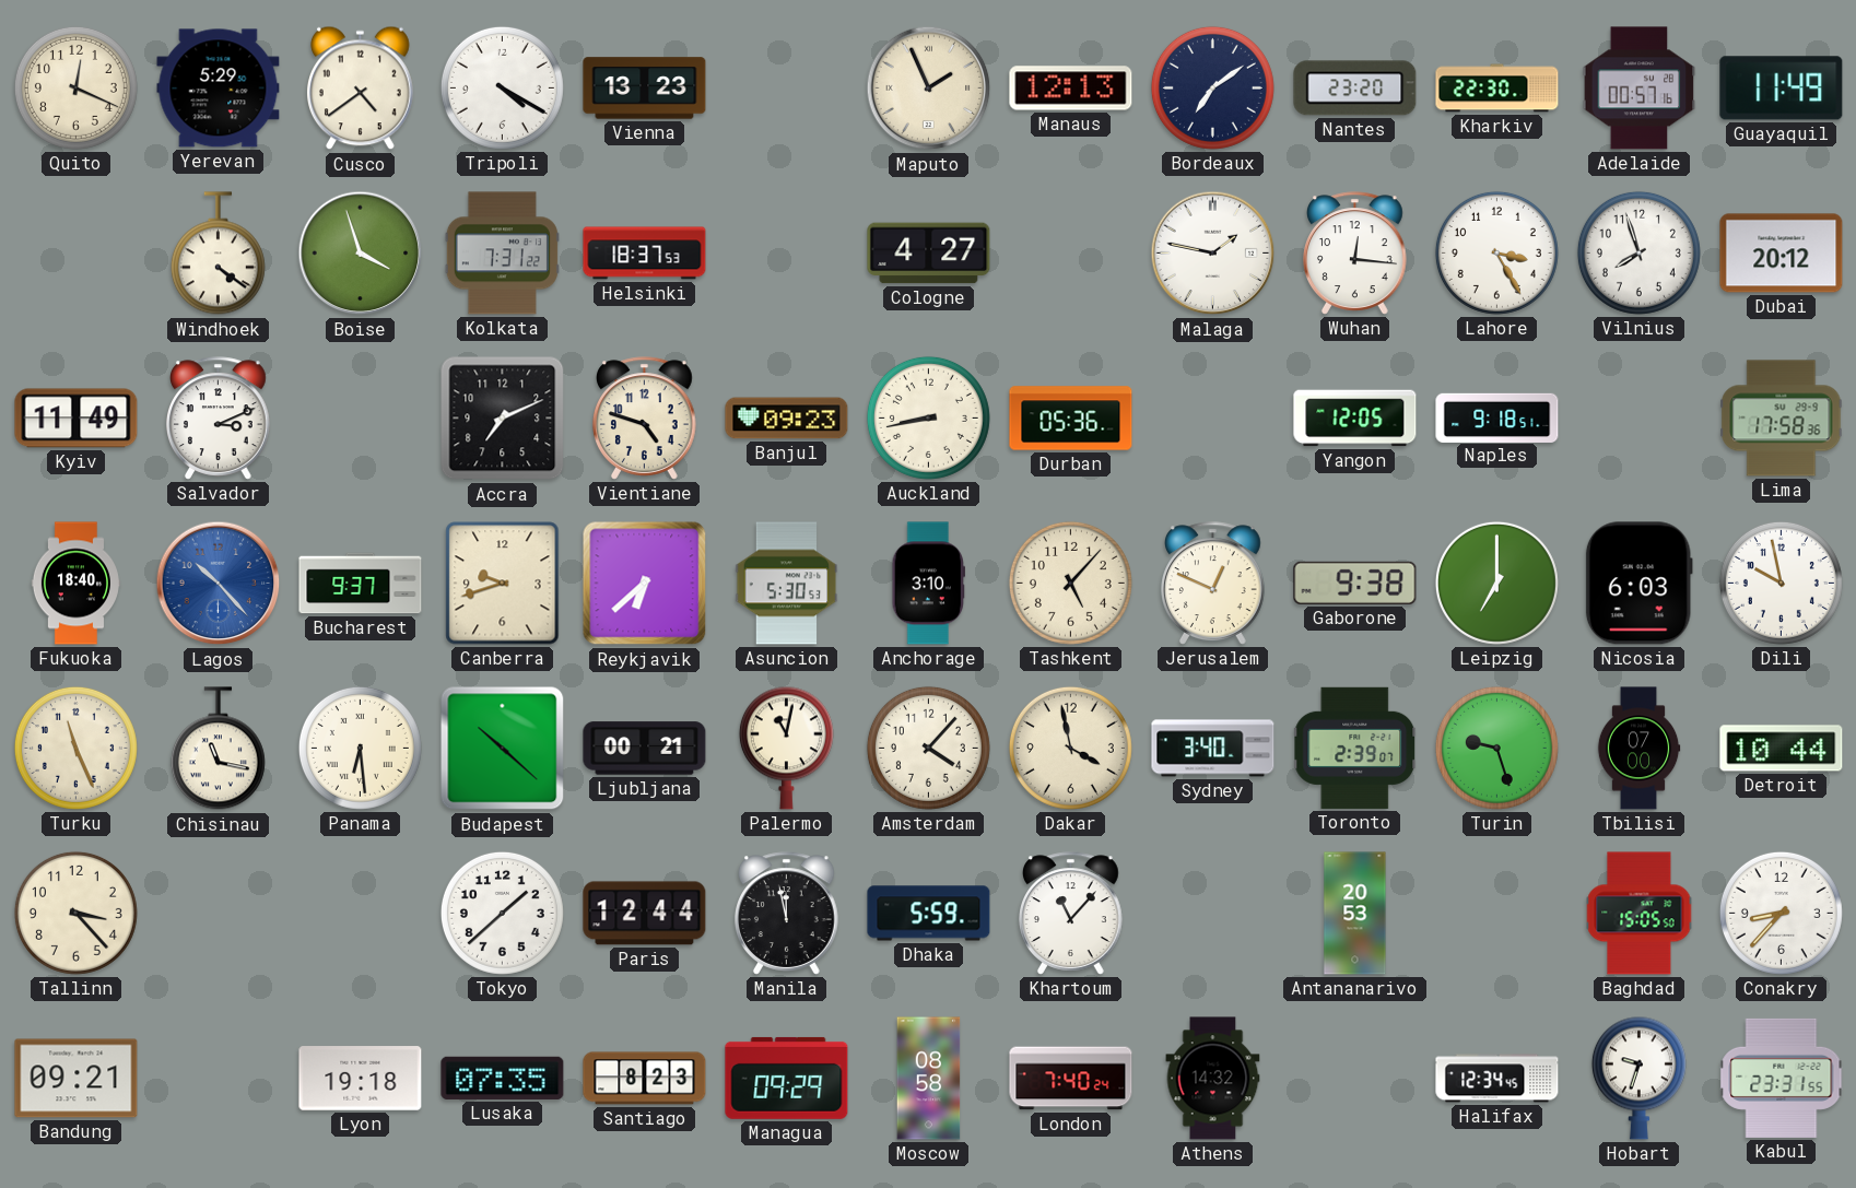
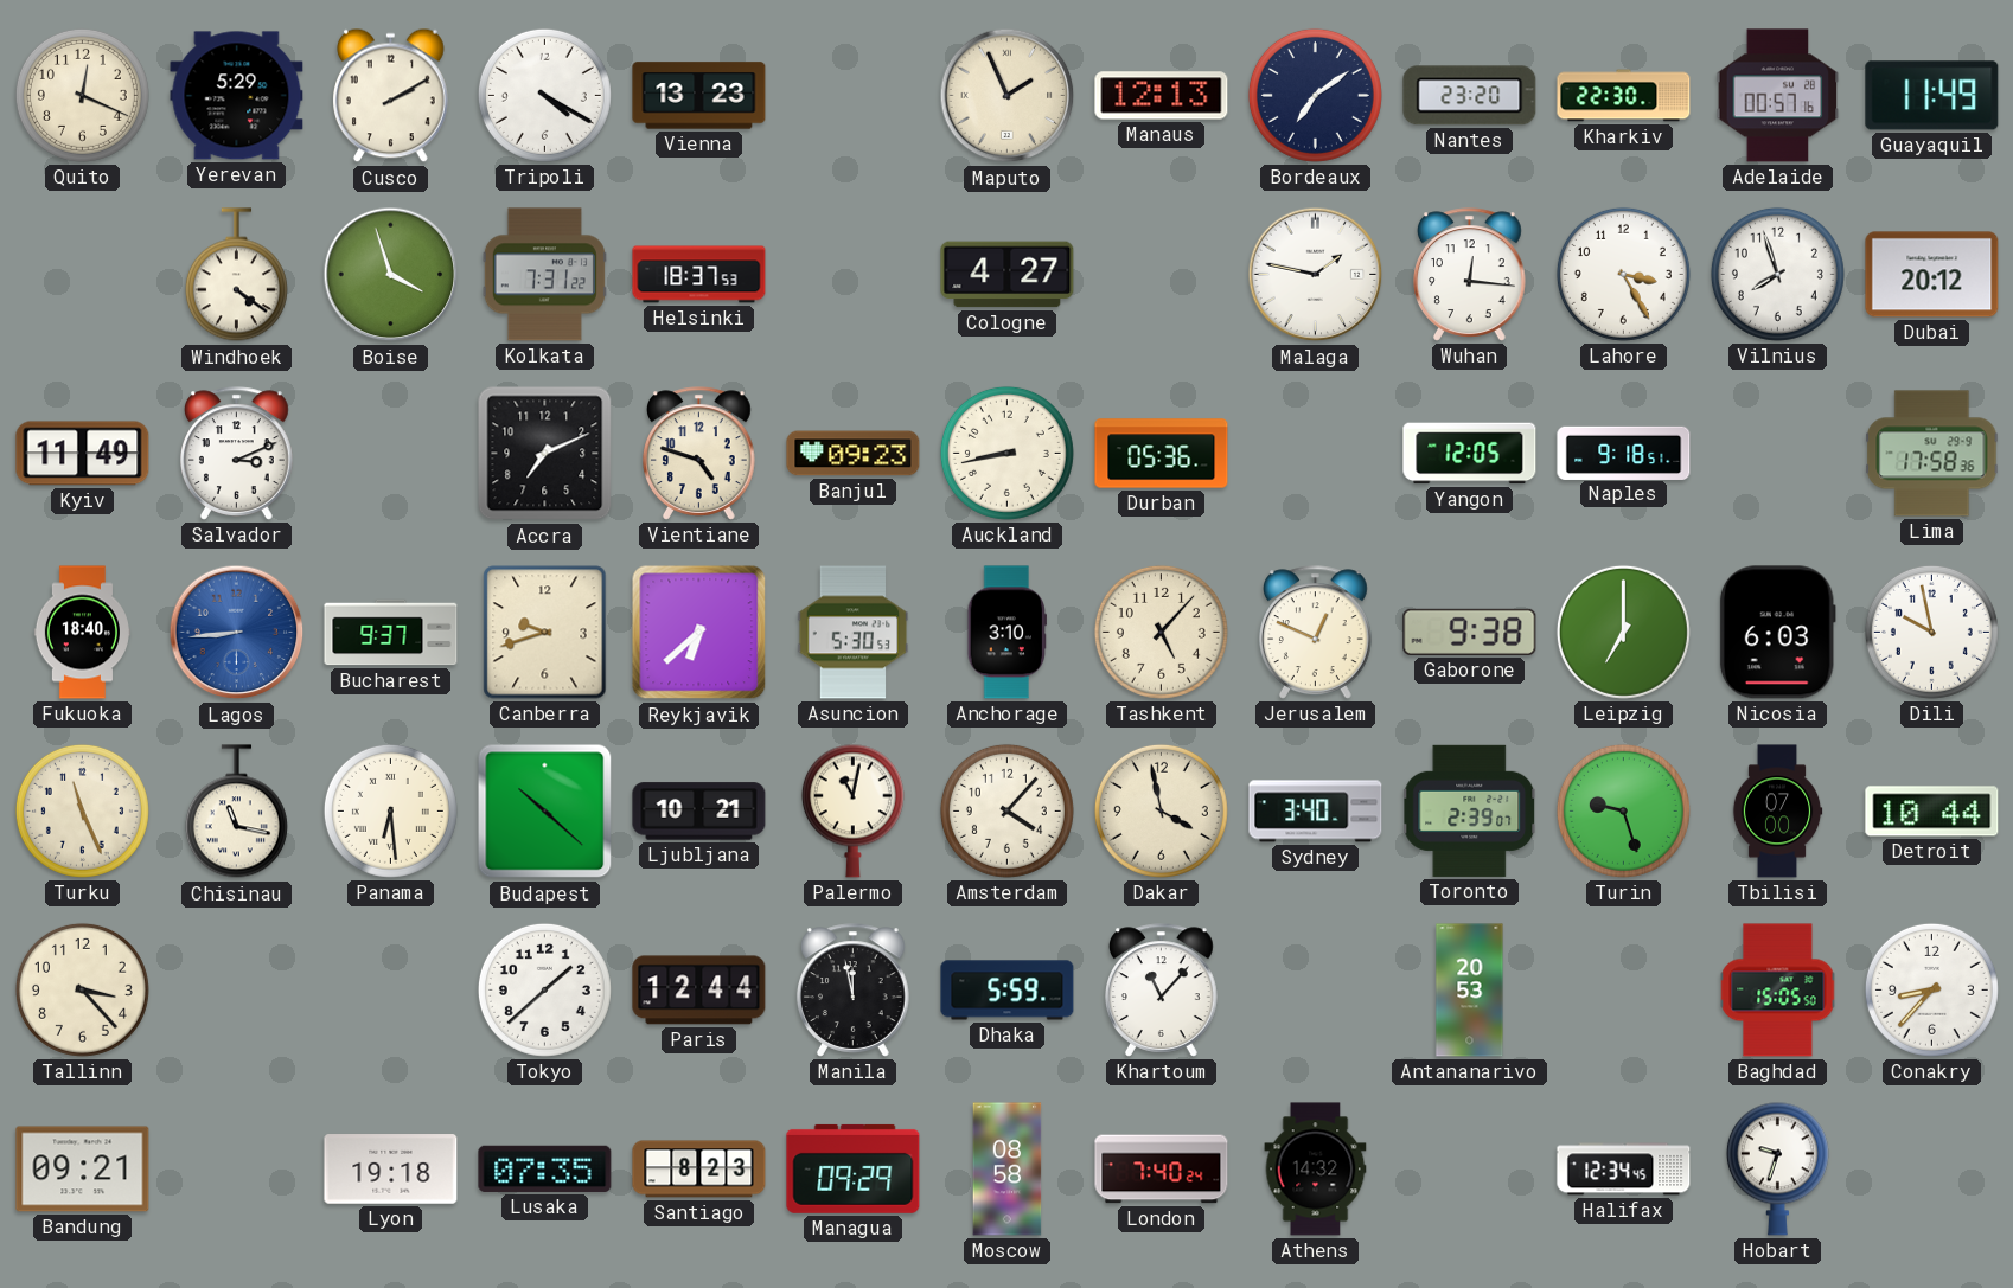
Cusco: 4:39 -> 2:10
Lagos: 10:23 -> 8:44
Ljubljana: 00:21 -> 10:21
Kabul: 23:31 -> none
